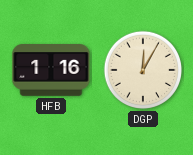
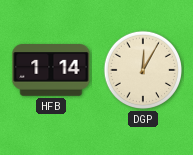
HFB: 1:16 -> 1:14
